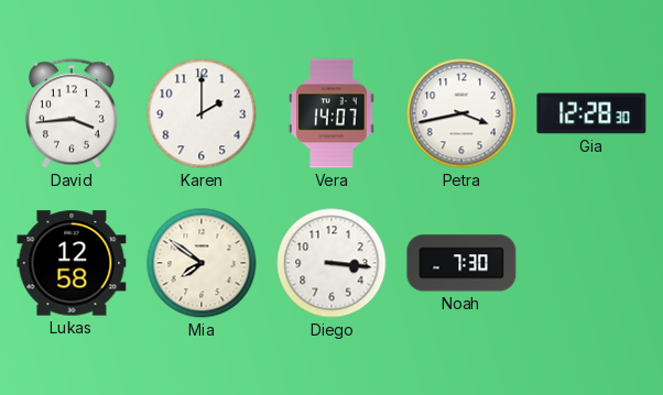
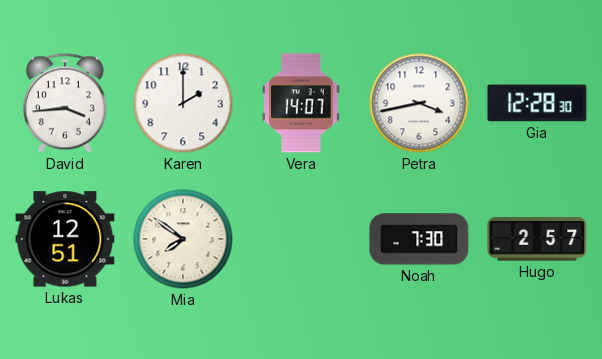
Lukas: 12:58 -> 12:51
Diego: 3:16 -> none
Hugo: none -> 2:57
